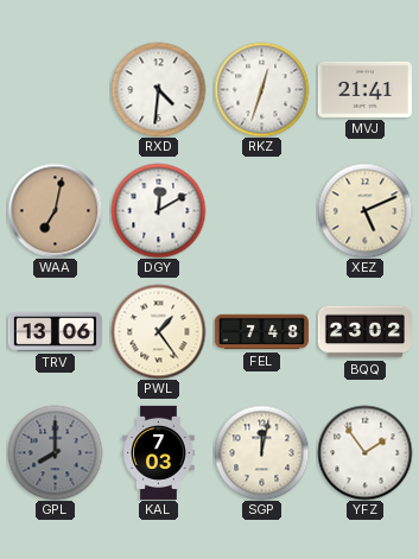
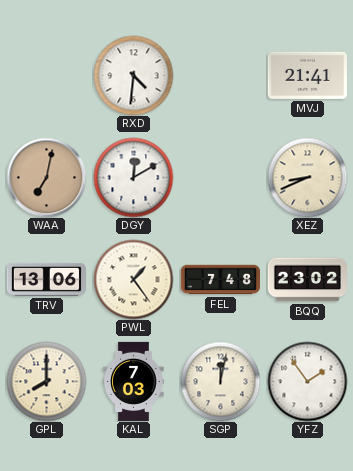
RKZ: 12:33 -> none
XEZ: 5:11 -> 8:41
GPL dial: grey -> cream
